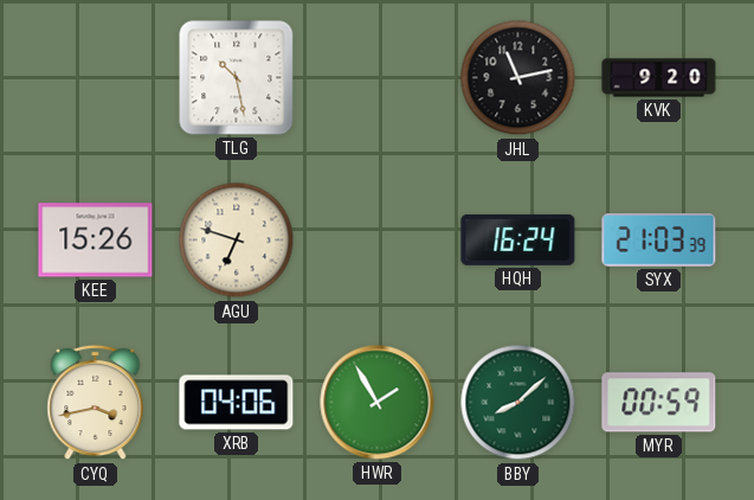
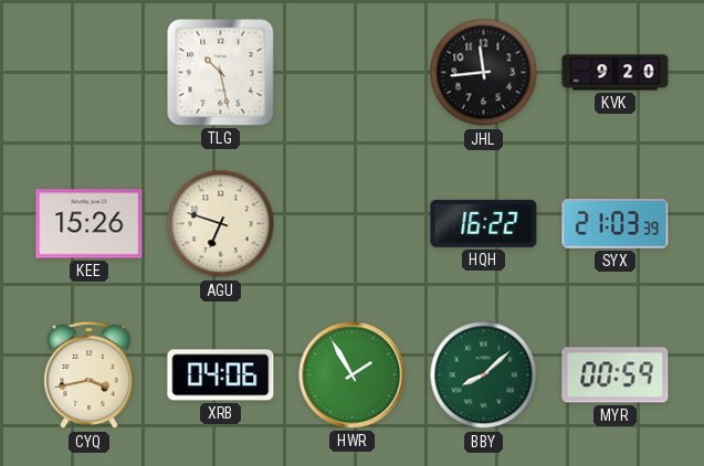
JHL: 11:13 -> 11:44
HQH: 16:24 -> 16:22
